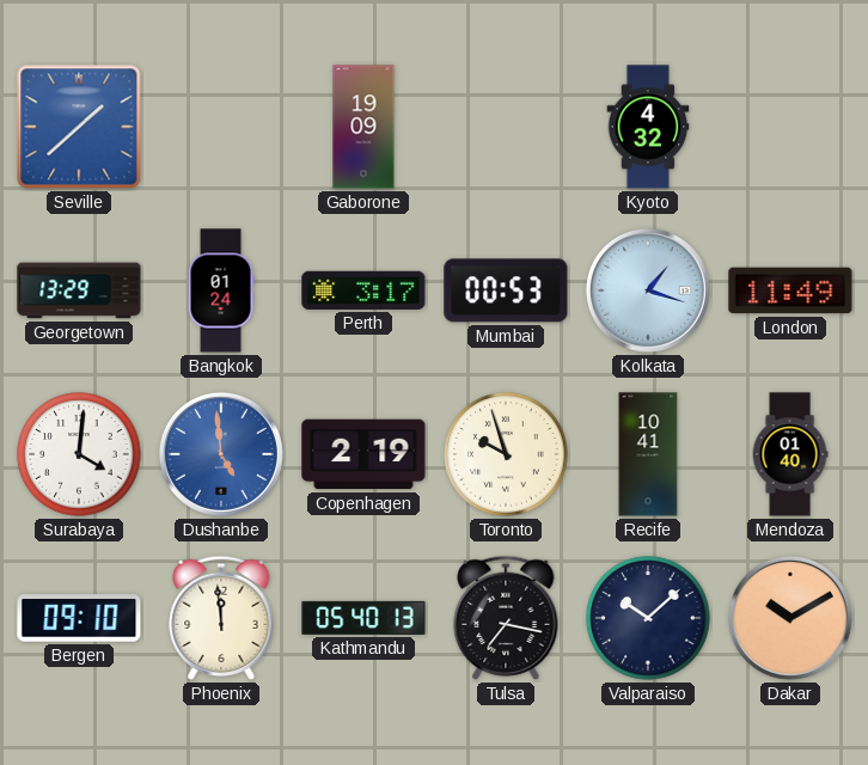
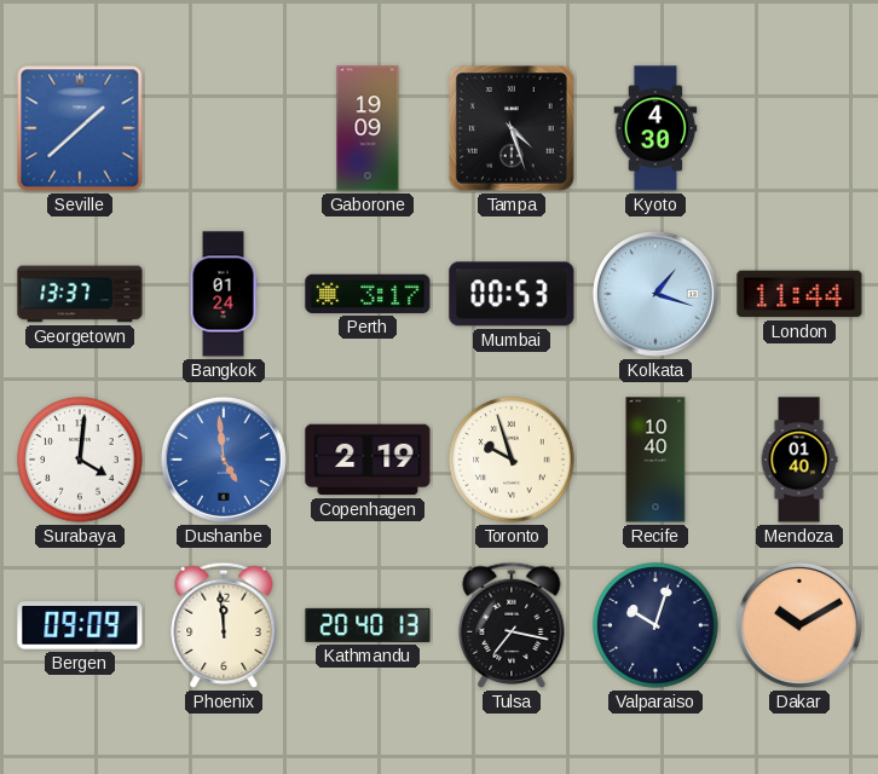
Tampa: none -> 4:27
Kyoto: 4:32 -> 4:30
Georgetown: 13:29 -> 13:37
London: 11:49 -> 11:44
Recife: 10:41 -> 10:40
Bergen: 09:10 -> 09:09
Kathmandu: 05:40 -> 20:40
Valparaiso: 10:08 -> 10:03
